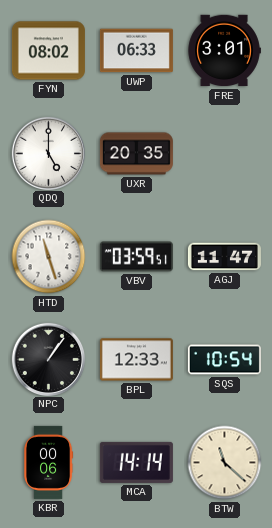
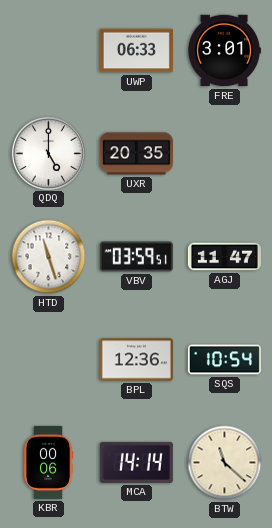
FYN: 08:02 -> none
NPC: 1:06 -> none
BPL: 12:33 -> 12:36
